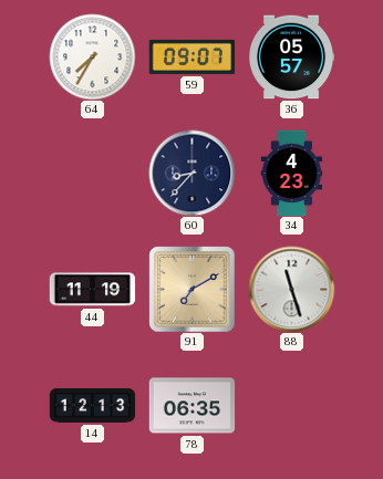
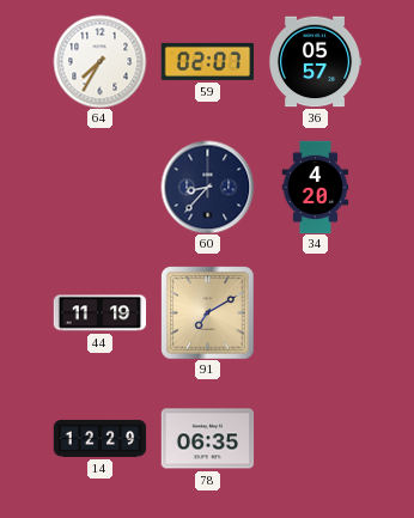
59: 09:07 -> 02:07
34: 4:23 -> 4:20
88: 11:27 -> none
14: 12:13 -> 12:29
